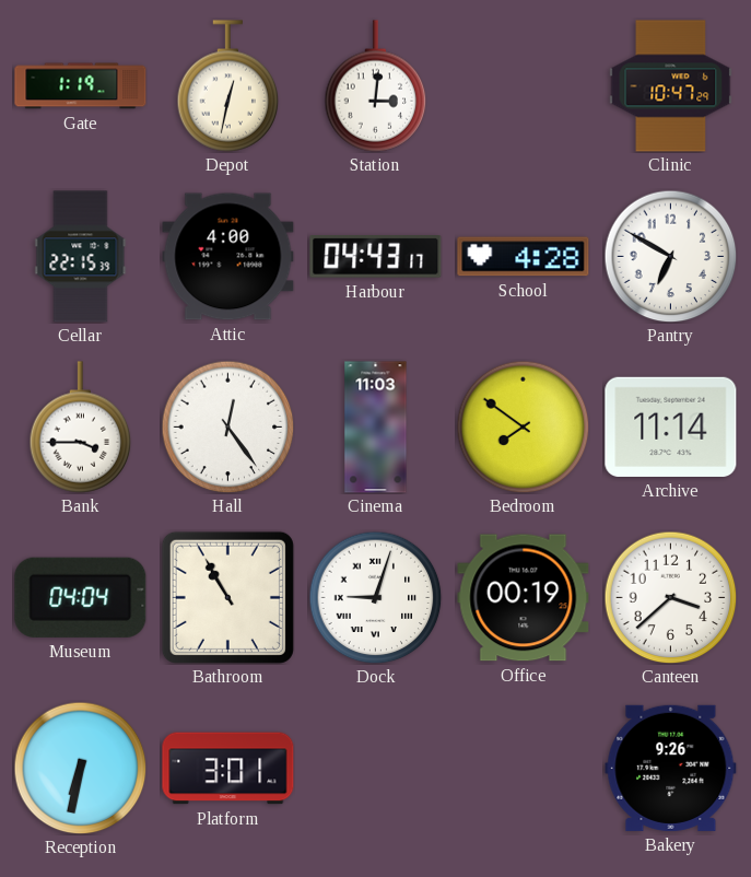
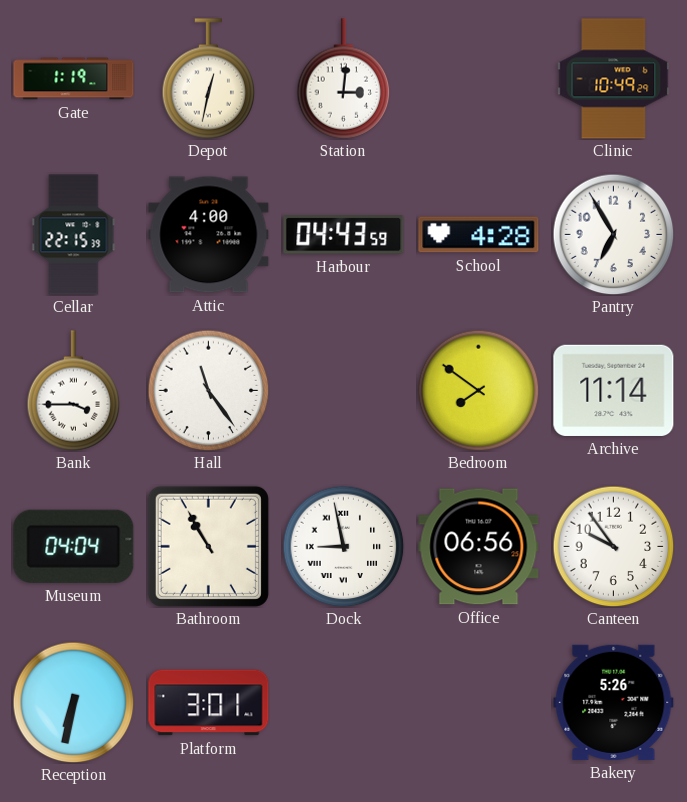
Clinic: 10:47 -> 10:49
Harbour: 04:43:17 -> 04:43:59
Pantry: 6:50 -> 6:55
Hall: 12:24 -> 11:24
Cinema: 11:03 -> none
Dock: 9:03 -> 8:58
Office: 00:19 -> 06:56
Canteen: 3:38 -> 9:54
Bakery: 9:26 -> 5:26
